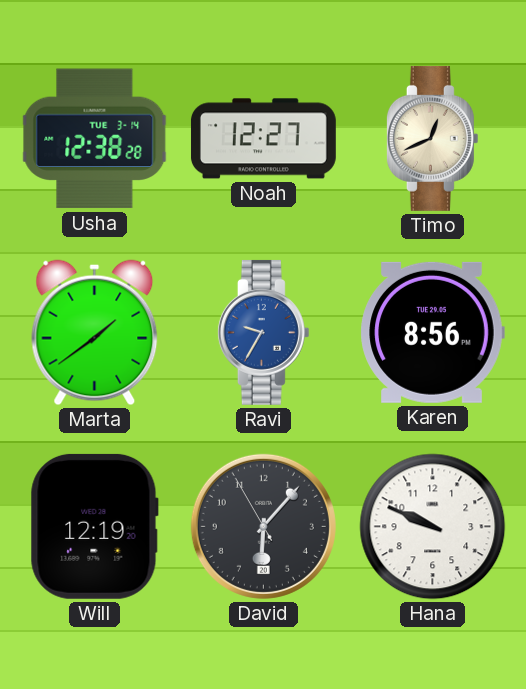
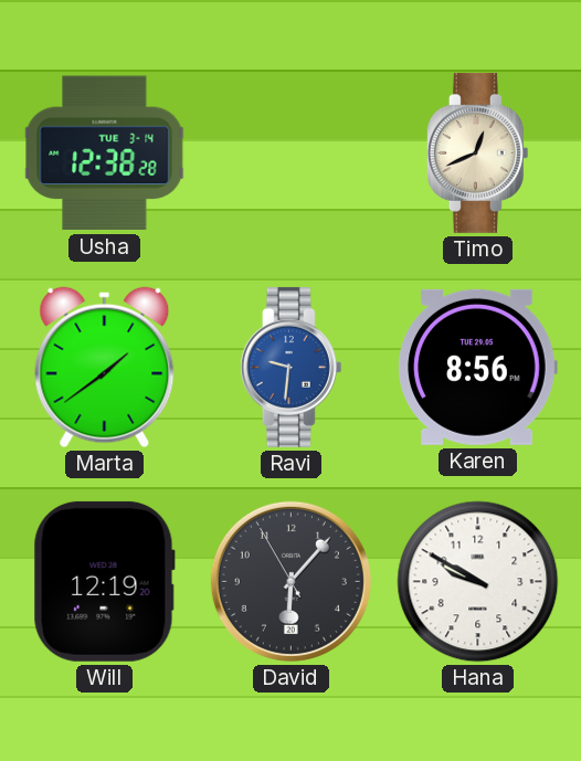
Noah: 12:27 -> none
Ravi: 9:35 -> 9:31
Hana: 9:49 -> 9:50
